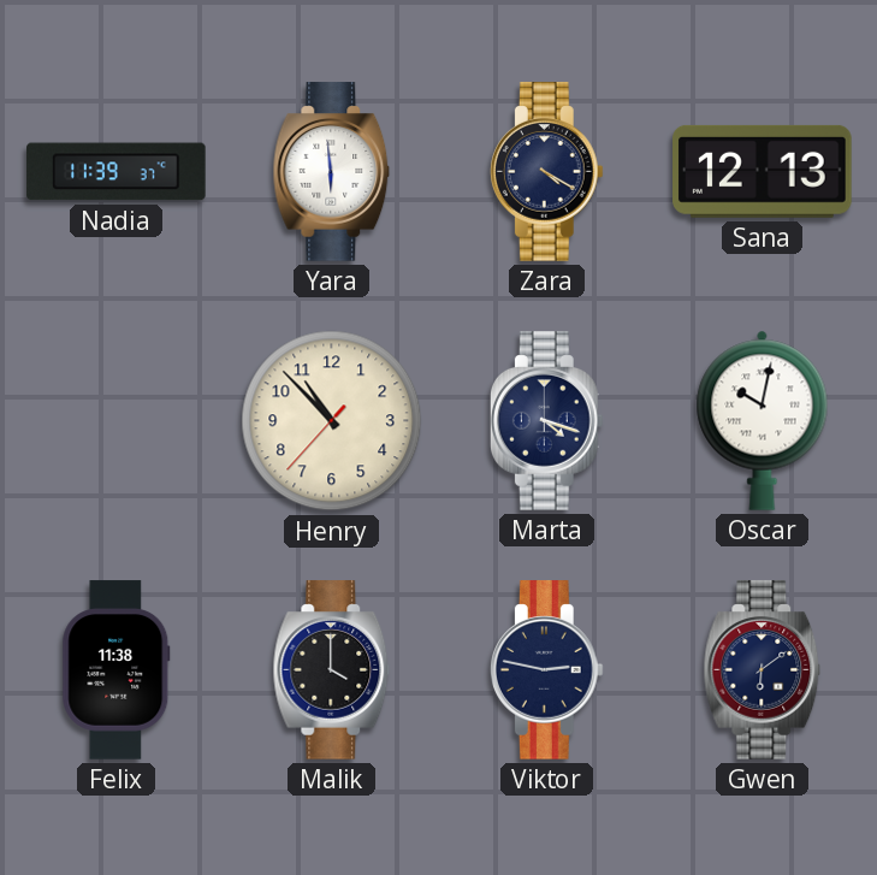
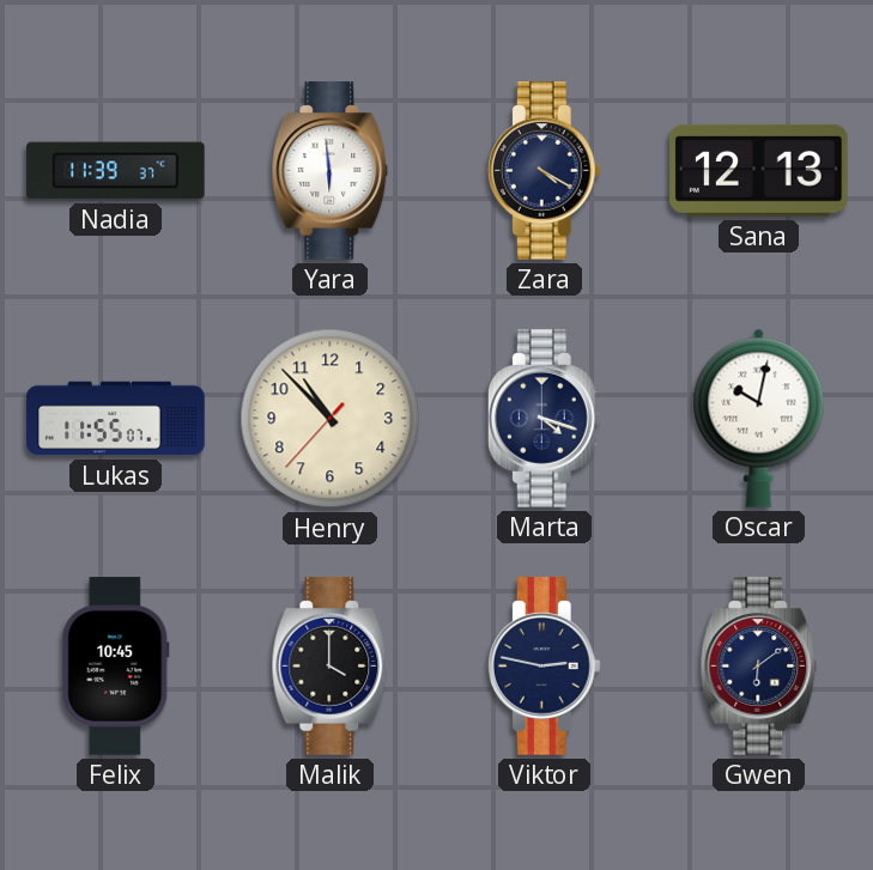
Lukas: none -> 11:55
Felix: 11:38 -> 10:45
